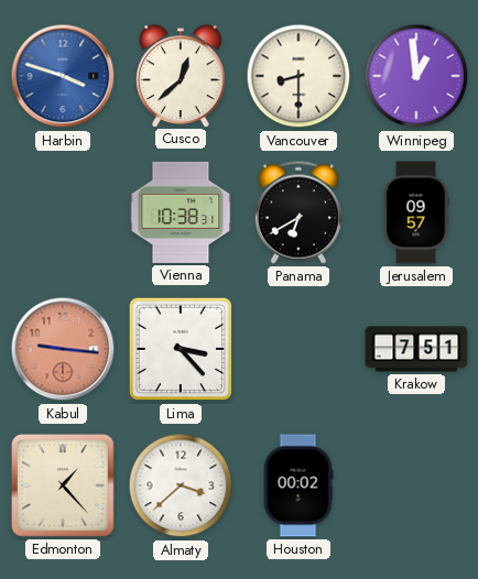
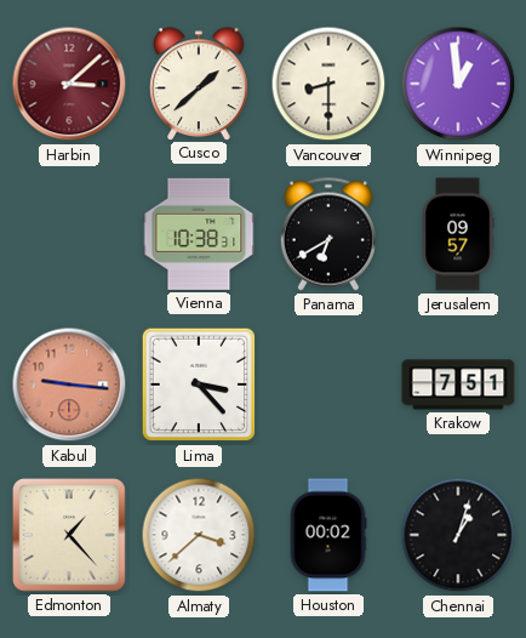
Harbin: 3:48 -> 3:08
Harbin dial: blue -> burgundy
Cusco: 12:38 -> 1:38
Chennai: none -> 1:03
